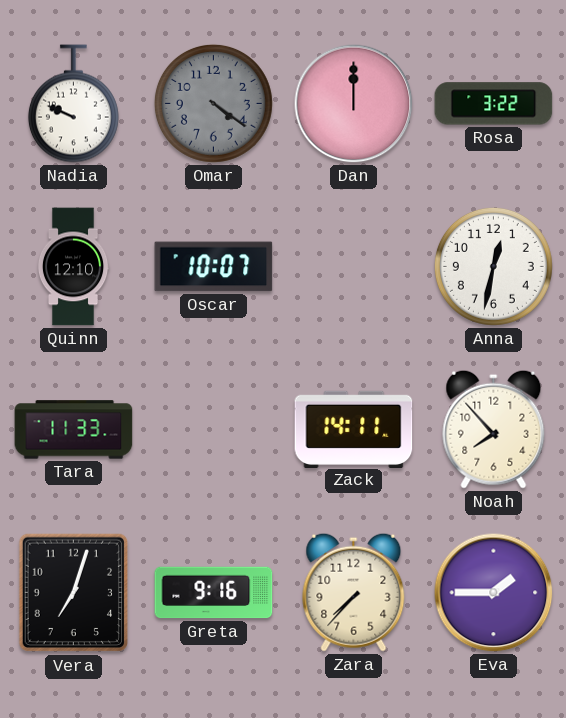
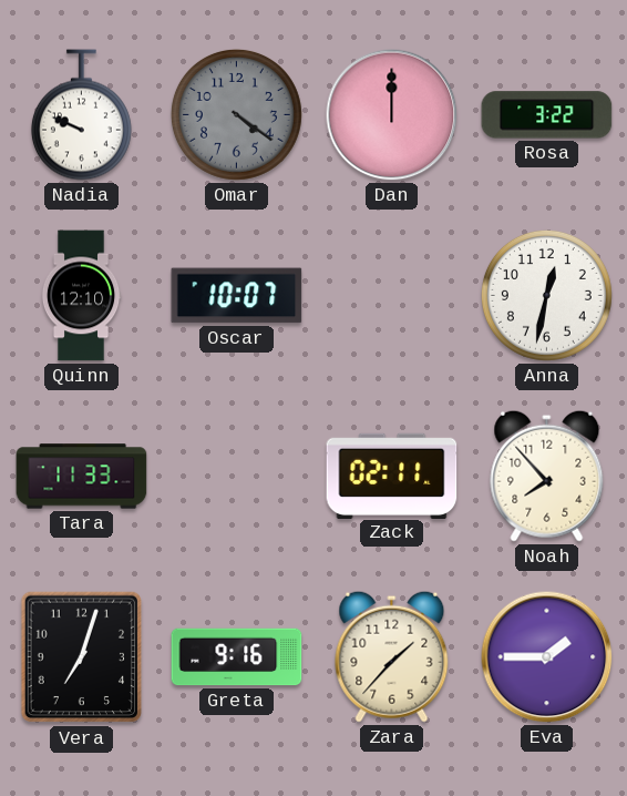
Zack: 14:11 -> 02:11
Zara: 7:37 -> 1:37
